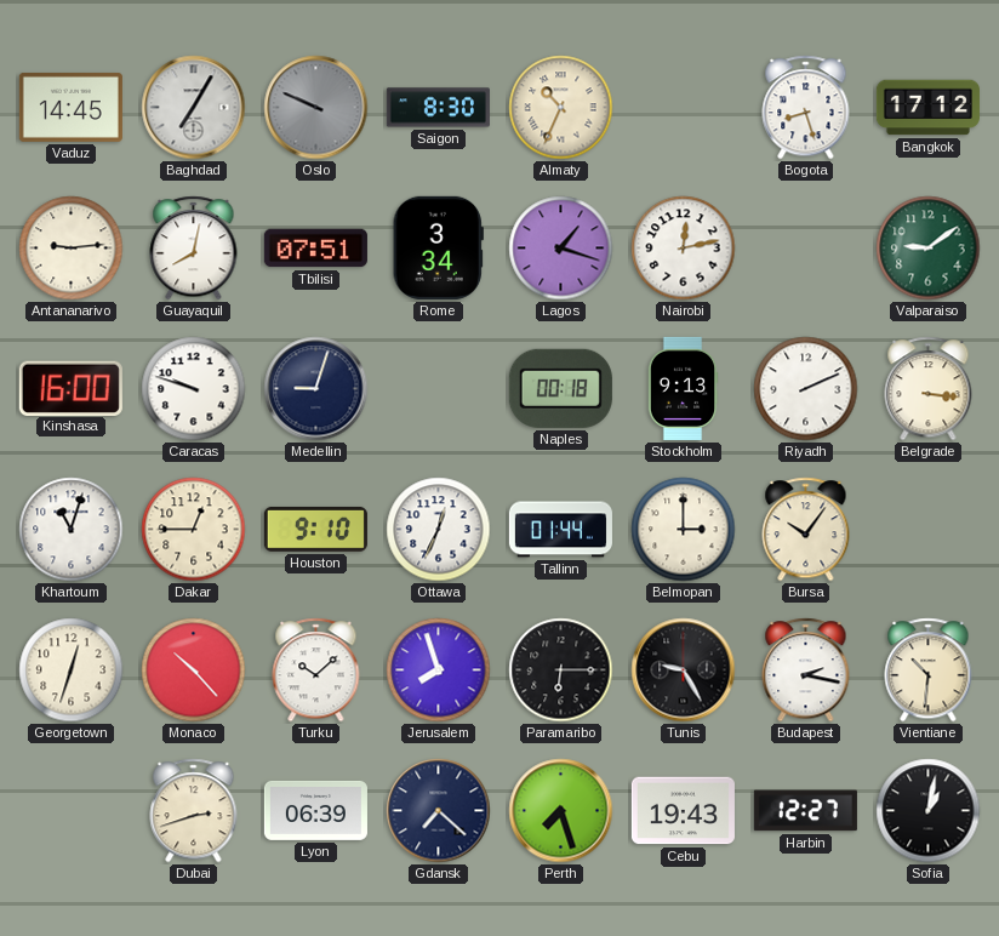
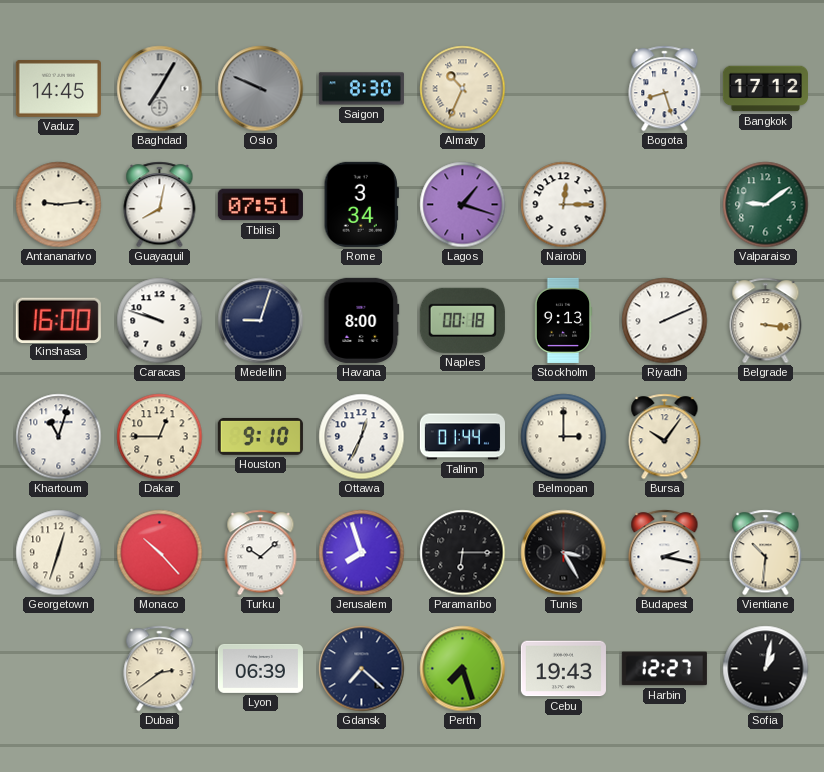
Nairobi: 12:13 -> 12:15
Havana: none -> 8:00
Tunis: 9:25 -> 3:25
Dubai: 2:42 -> 2:39
